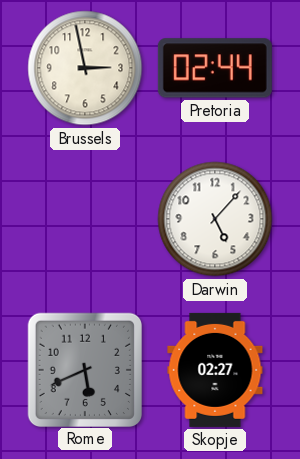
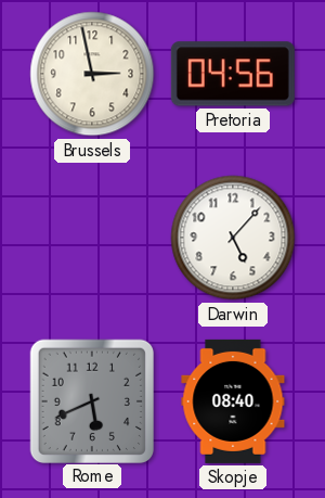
Pretoria: 02:44 -> 04:56
Skopje: 02:27 -> 08:40
